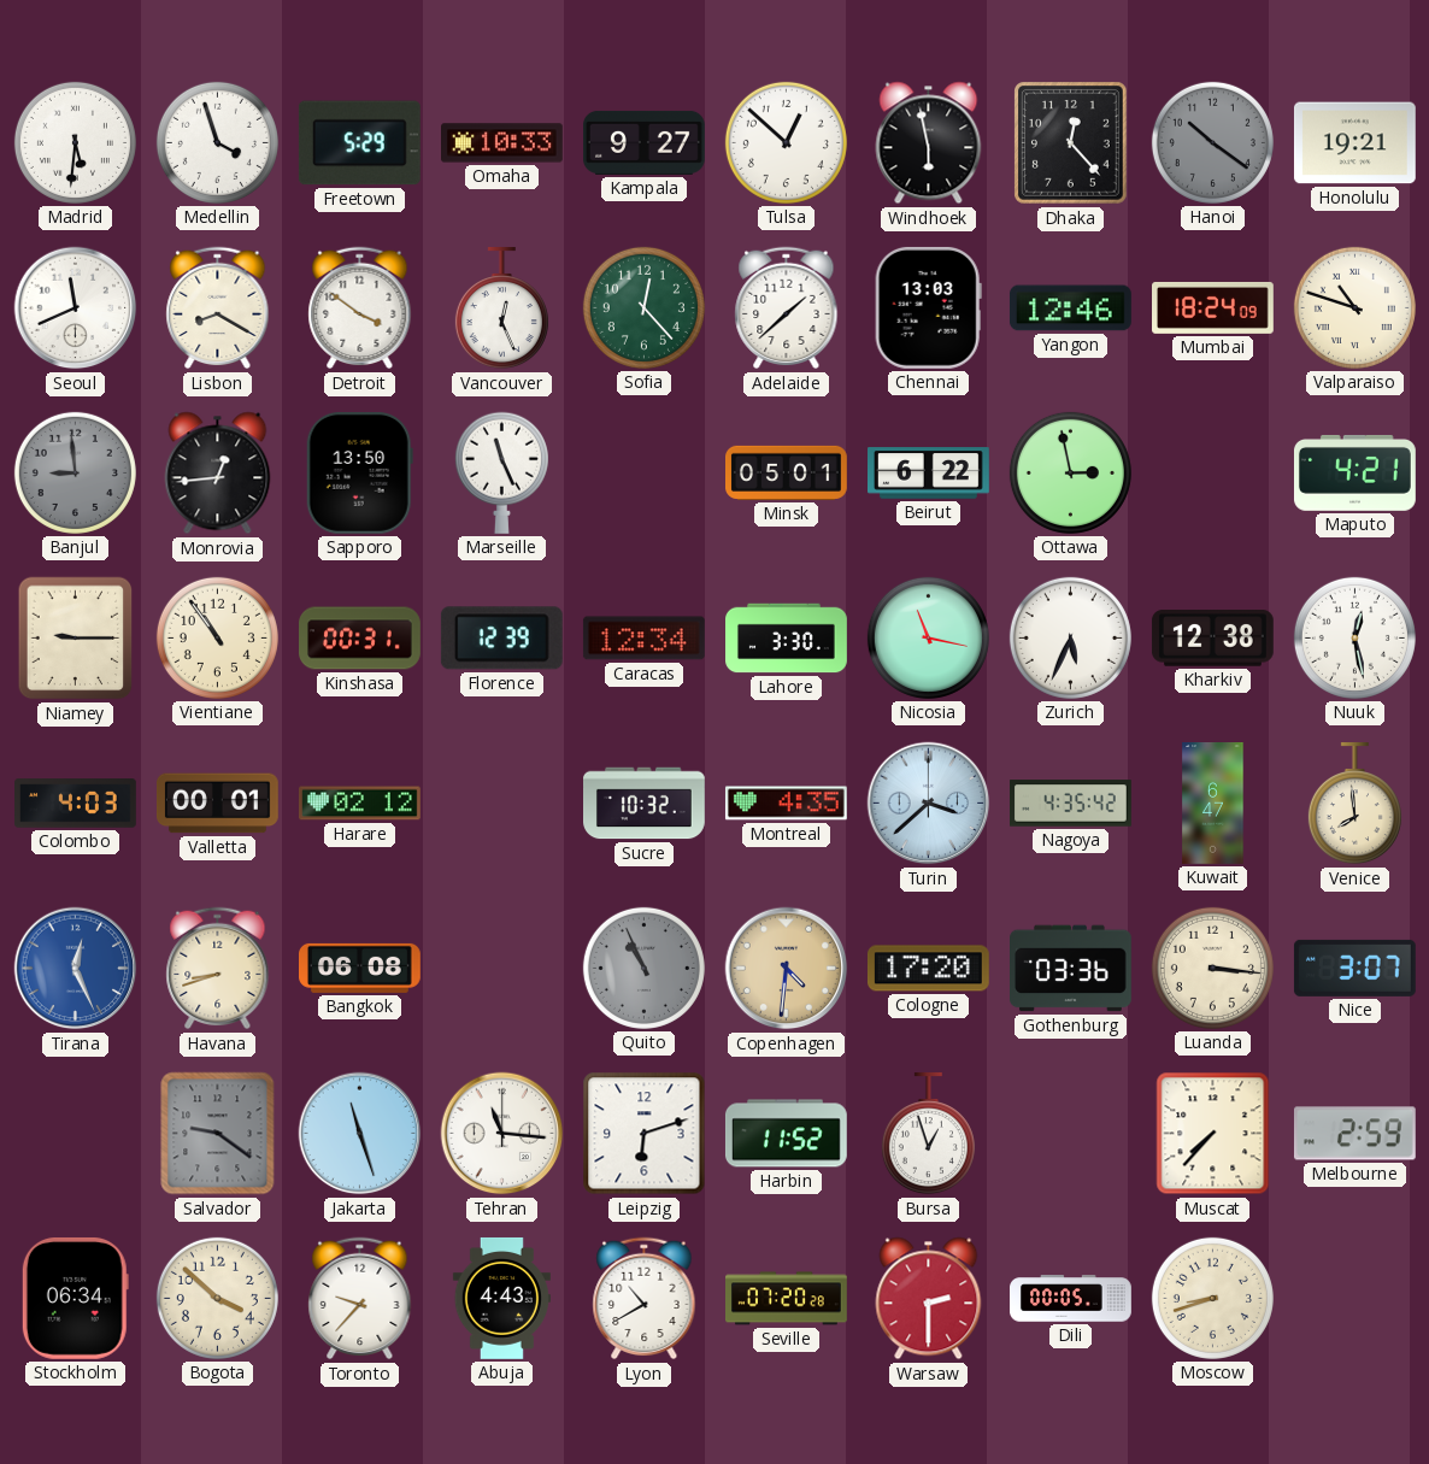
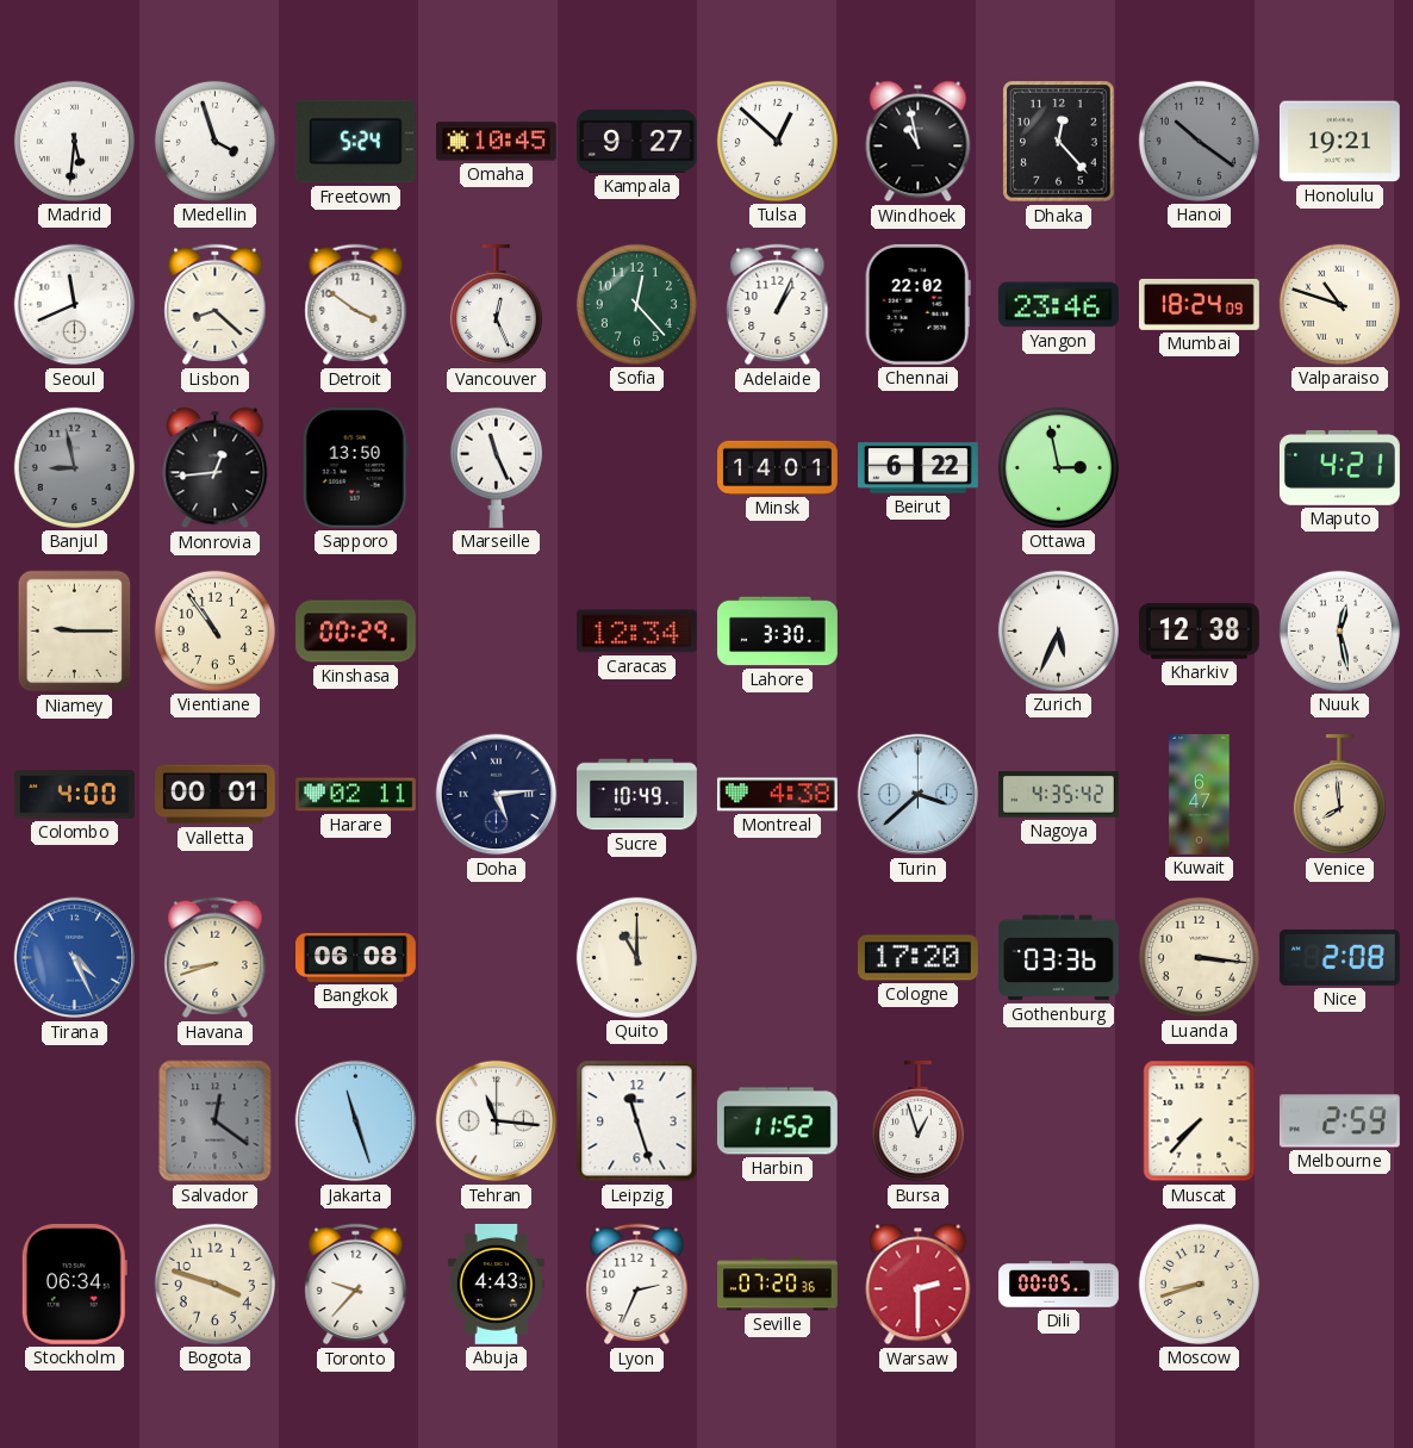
Freetown: 5:29 -> 5:24
Omaha: 10:33 -> 10:45
Windhoek: 5:58 -> 10:58
Lisbon: 8:20 -> 8:22
Adelaide: 1:38 -> 1:04
Chennai: 13:03 -> 22:02
Yangon: 12:46 -> 23:46
Banjul: 8:59 -> 8:58
Minsk: 05:01 -> 14:01
Kinshasa: 00:31 -> 00:29
Florence: 12:39 -> none
Nicosia: 11:17 -> none
Colombo: 4:03 -> 4:00
Harare: 02:12 -> 02:11
Doha: none -> 5:14
Sucre: 10:32 -> 10:49
Montreal: 4:35 -> 4:38
Tirana: 12:26 -> 4:26
Quito: 10:56 -> 11:00
Quito dial: grey -> cream
Copenhagen: 4:31 -> none
Nice: 3:07 -> 2:08
Salvador: 9:21 -> 12:21
Leipzig: 6:12 -> 11:27
Bogota: 3:52 -> 3:48
Lyon: 10:40 -> 2:34
Seville: 07:20:28 -> 07:20:36
